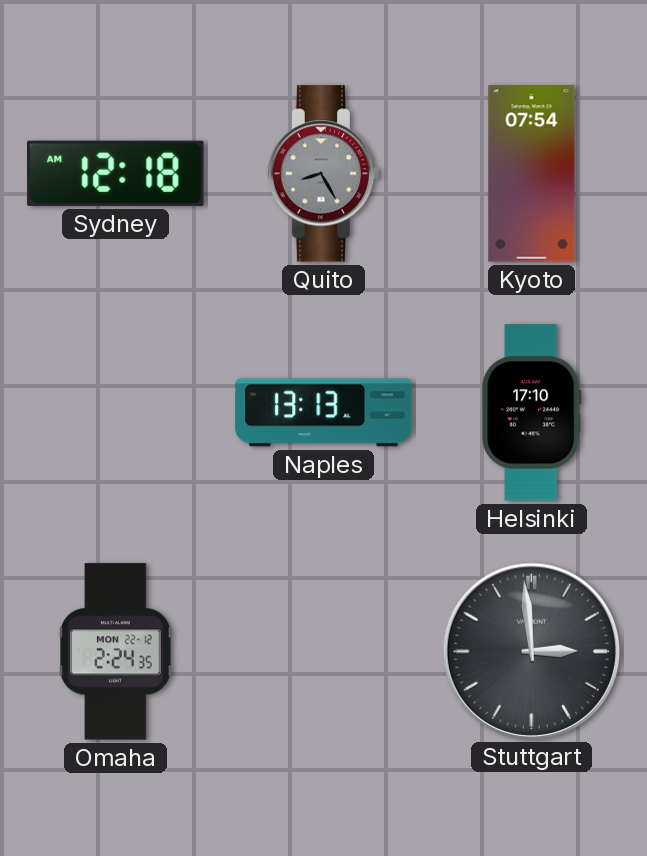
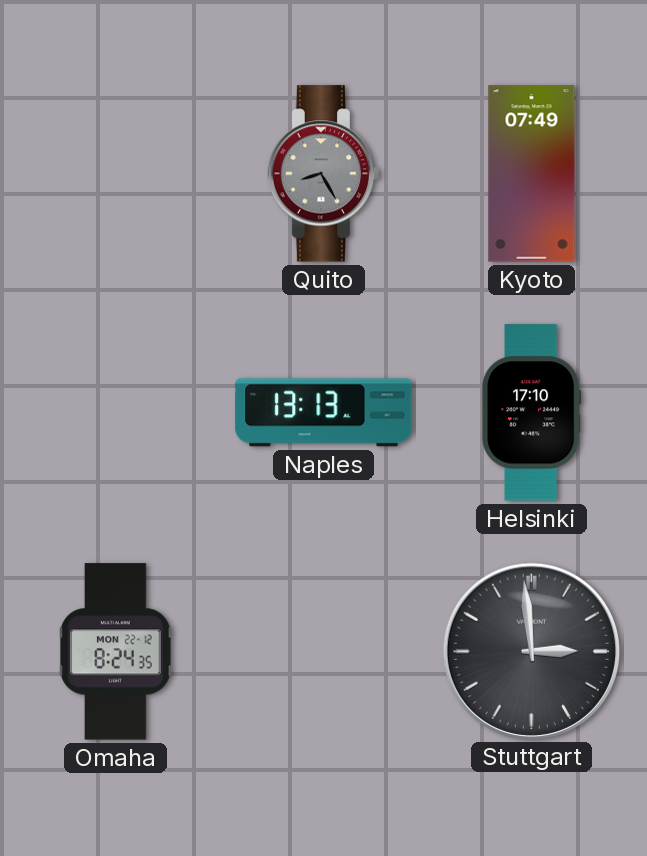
Sydney: 12:18 -> none
Kyoto: 07:54 -> 07:49
Omaha: 2:24 -> 8:24
